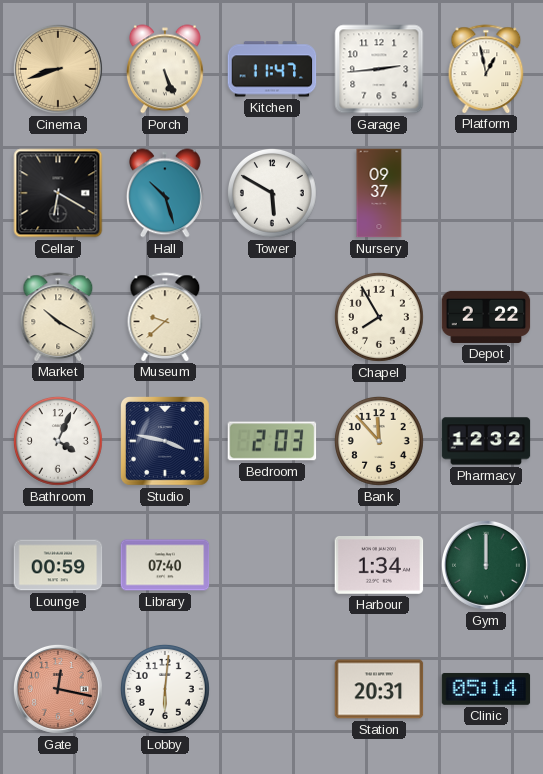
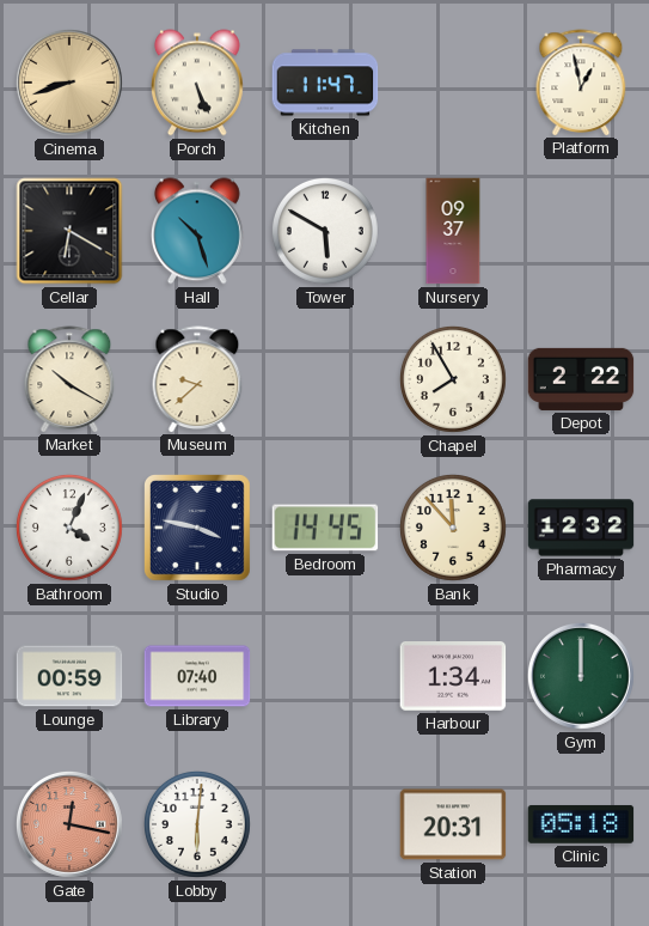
Garage: 2:44 -> none
Bedroom: 2:03 -> 14:45
Clinic: 05:14 -> 05:18
